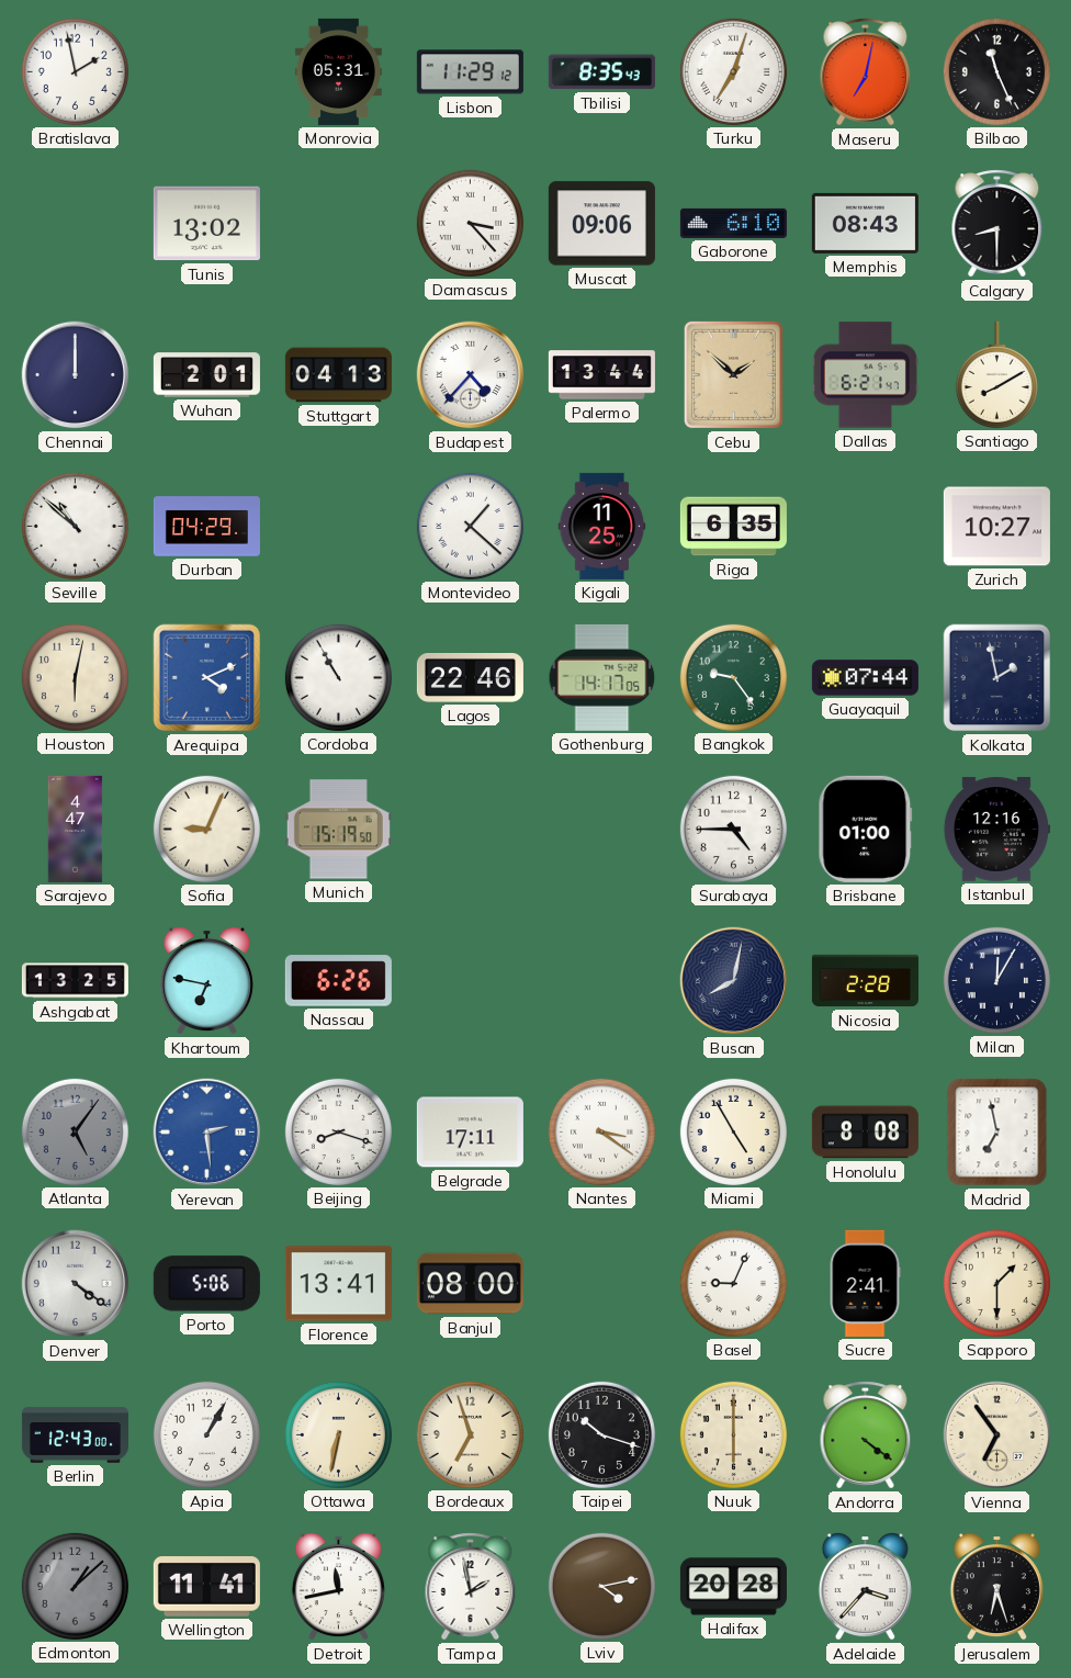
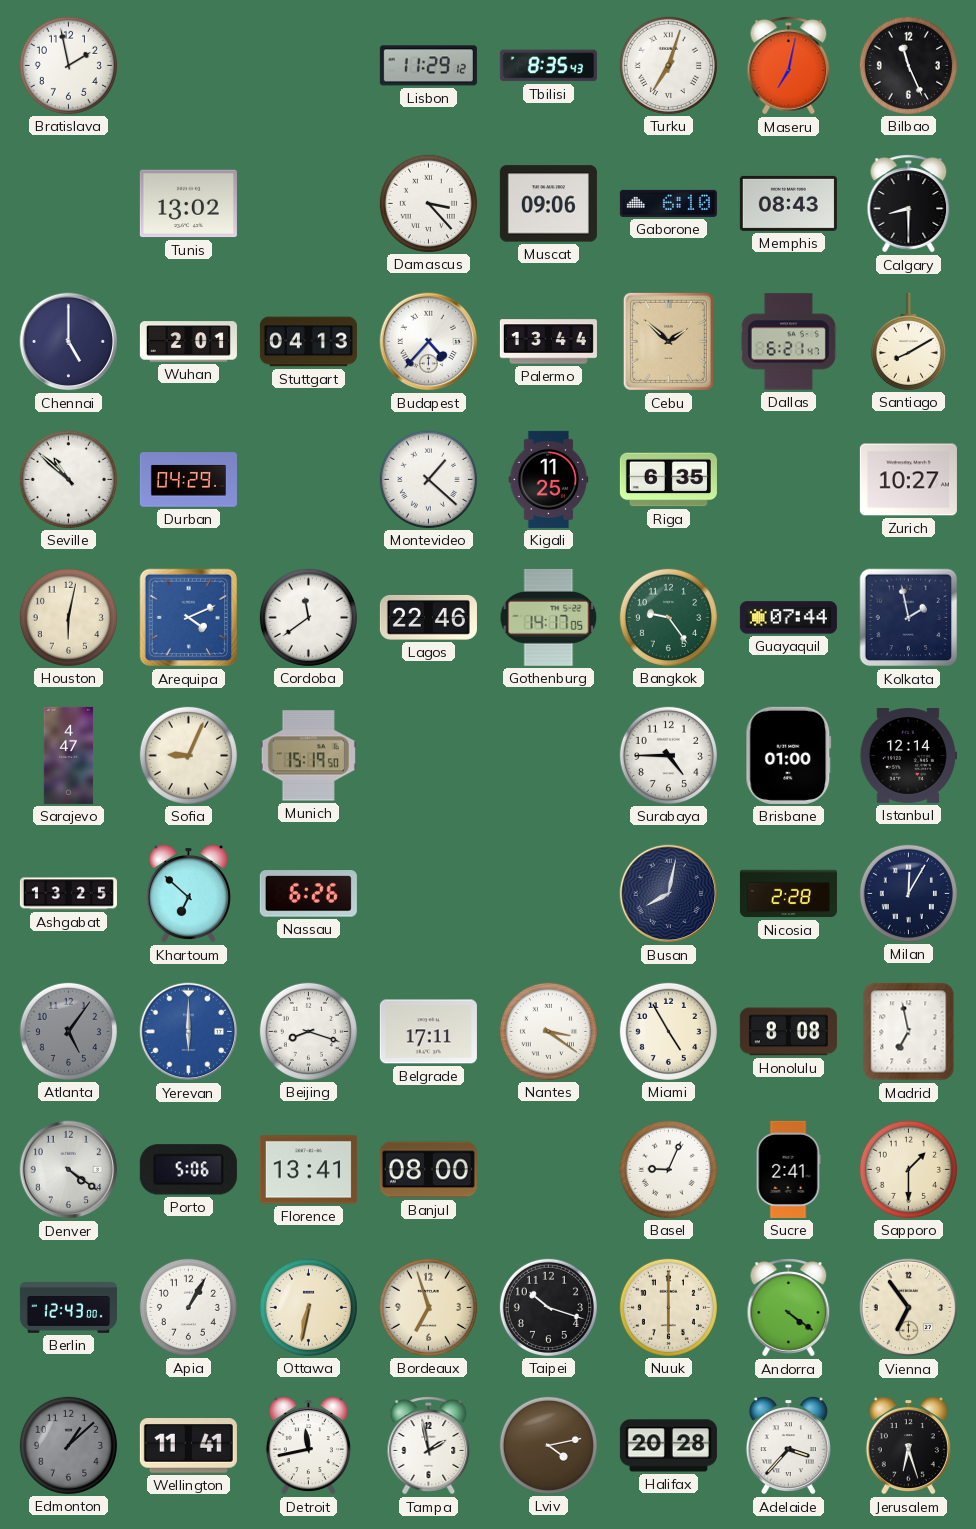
Monrovia: 05:31 -> none
Chennai: 12:00 -> 5:00
Cordoba: 10:55 -> 11:39
Istanbul: 12:16 -> 12:14
Khartoum: 6:47 -> 6:52
Yerevan: 2:29 -> 6:00
